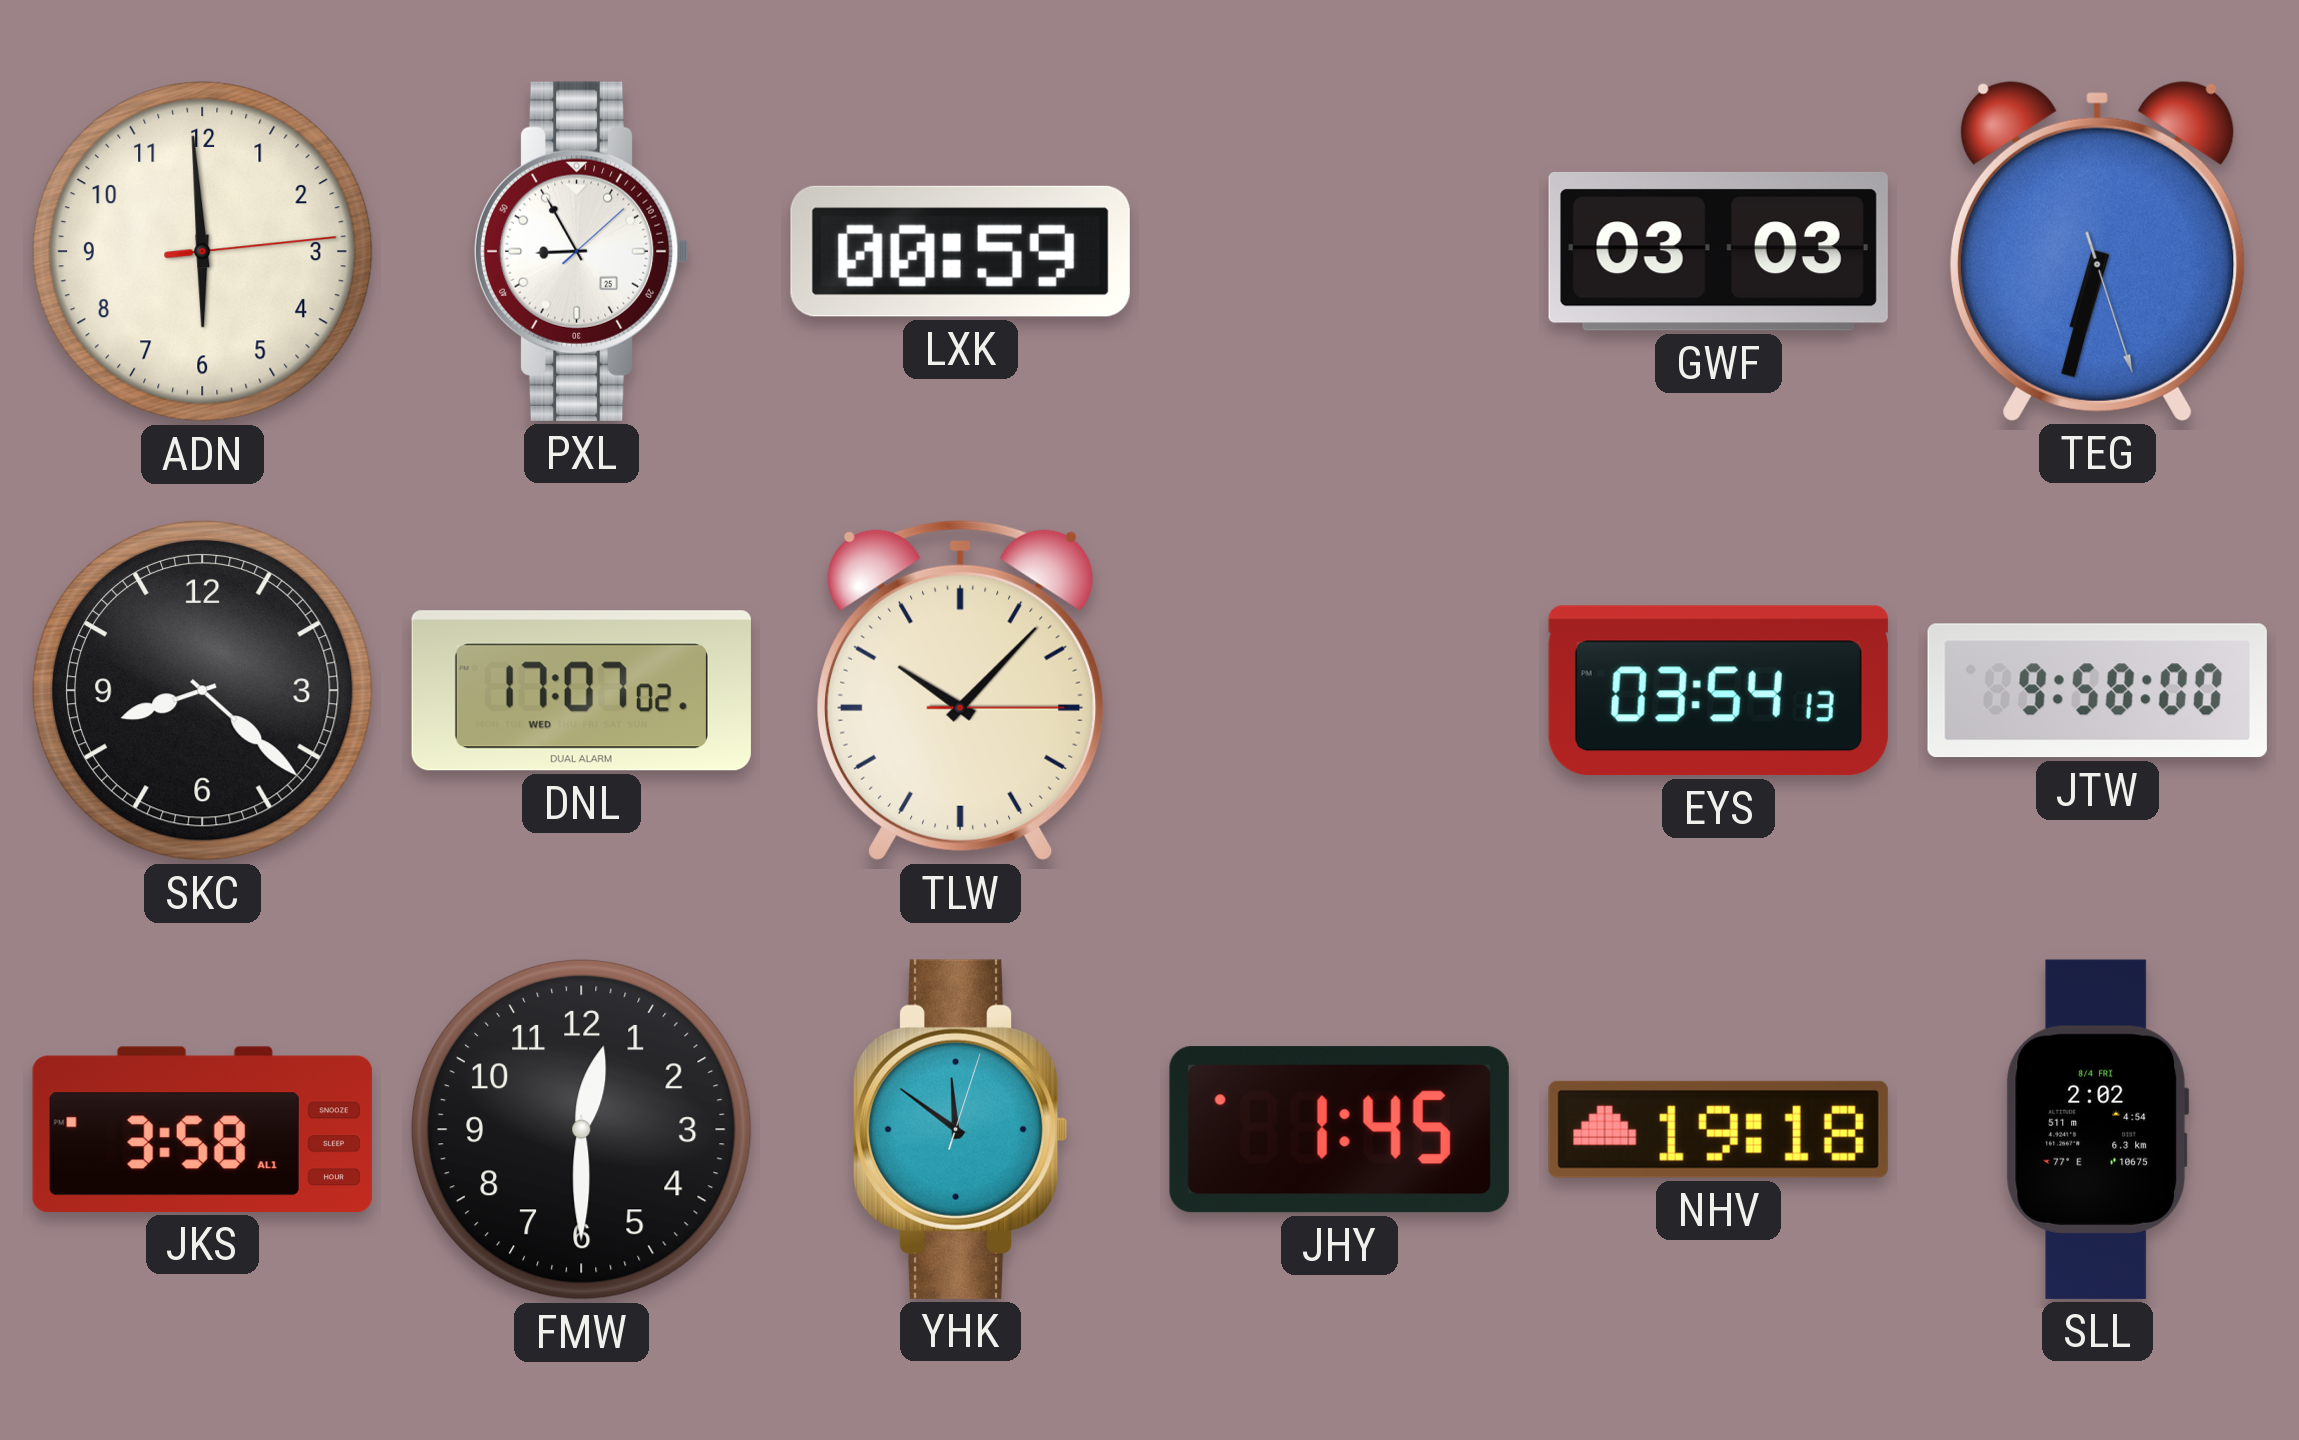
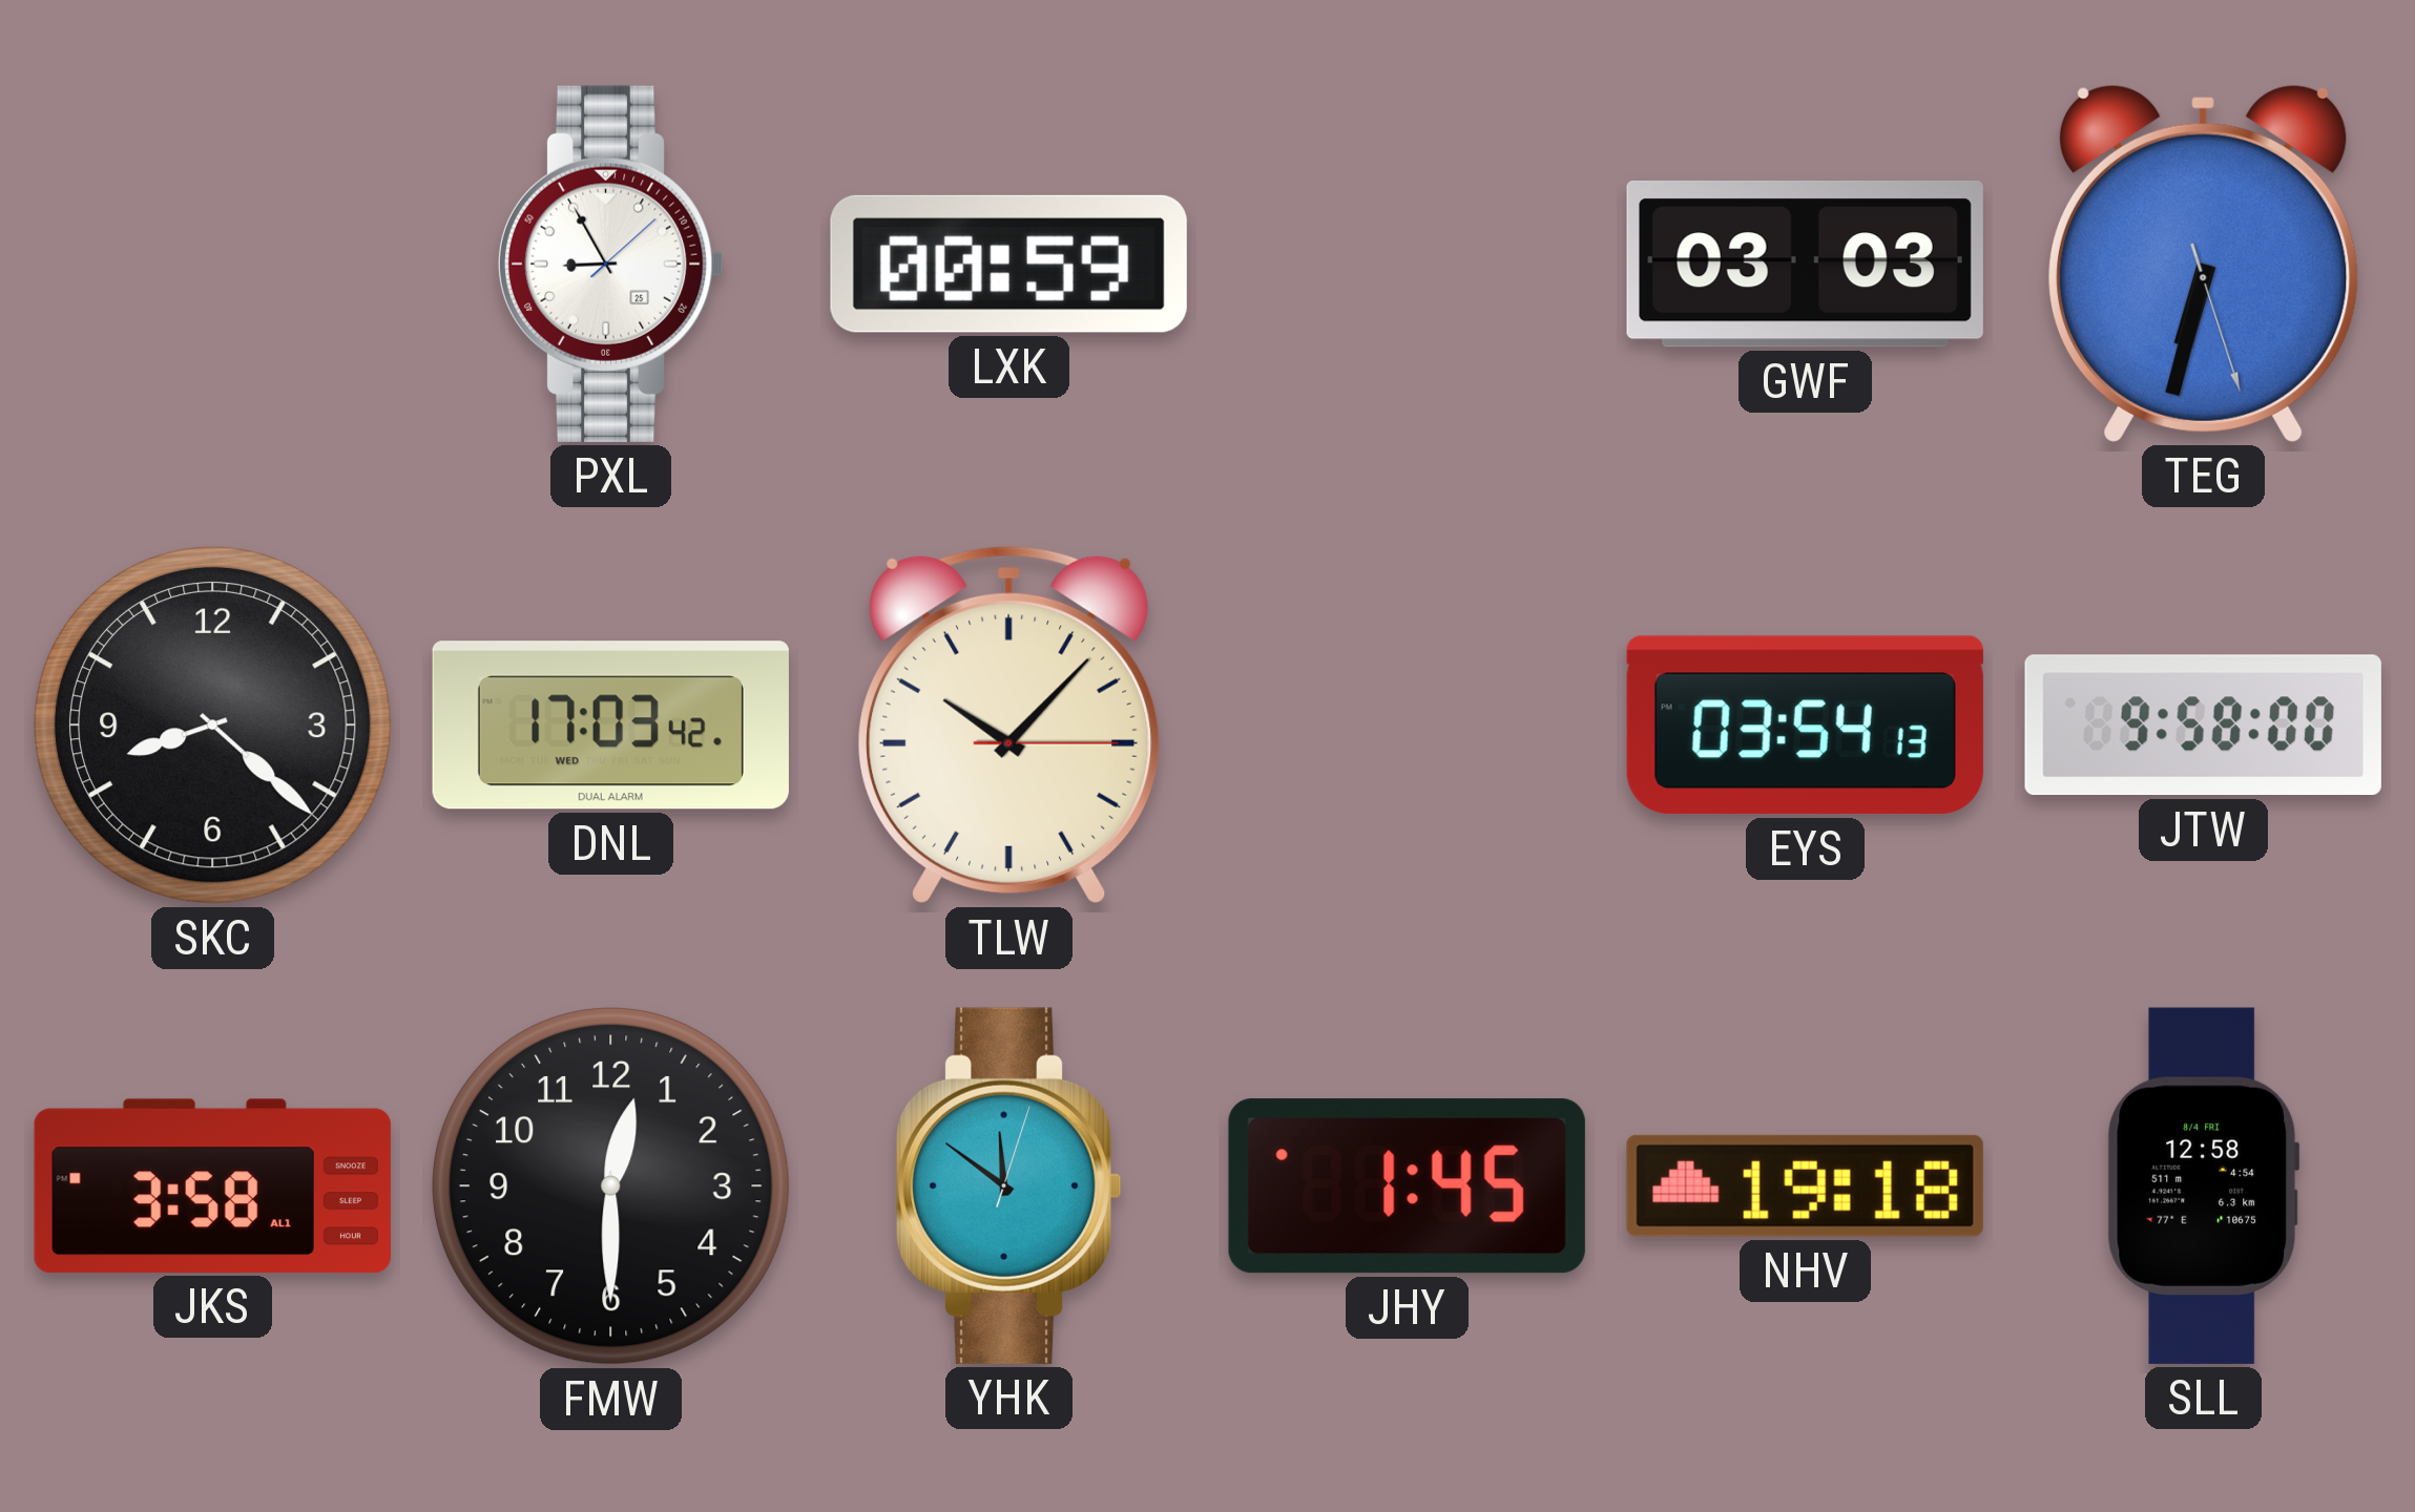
ADN: 5:59 -> none
DNL: 17:07 -> 17:03
SLL: 2:02 -> 12:58
